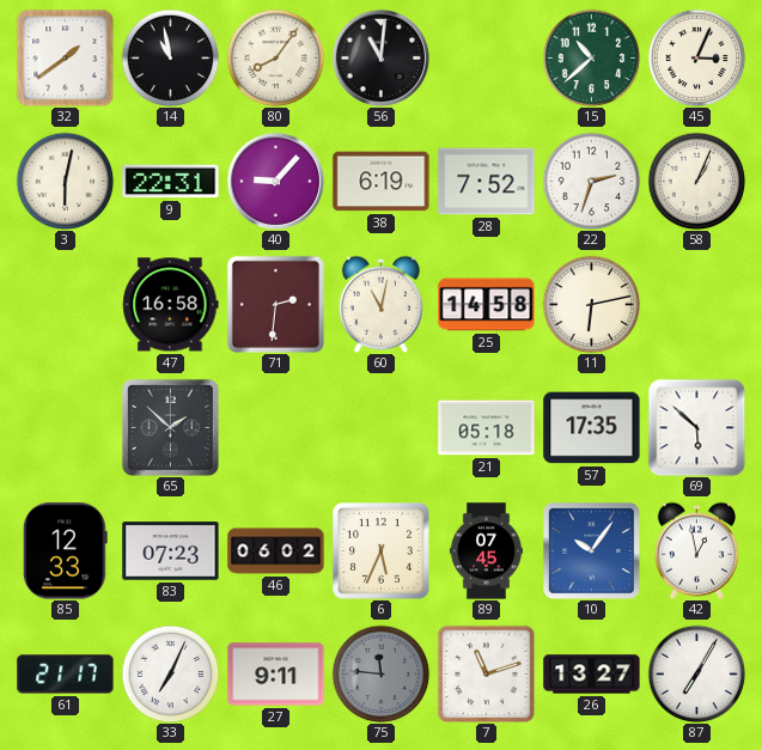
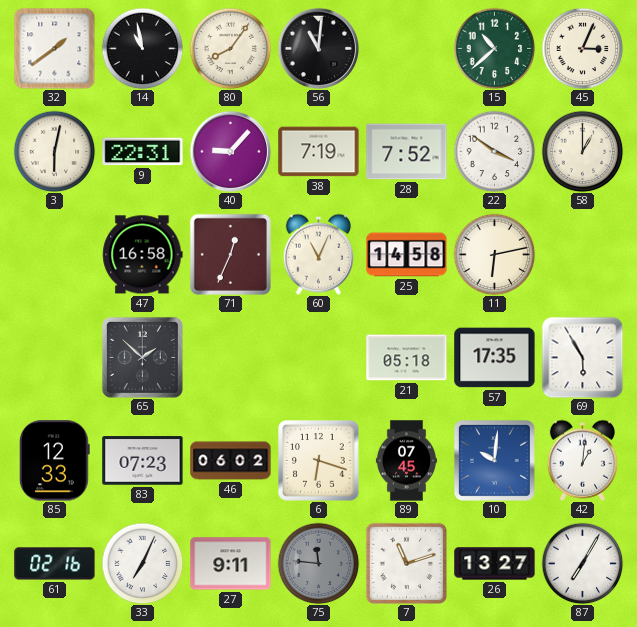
38: 6:19 -> 7:19
22: 2:33 -> 3:51
58: 1:04 -> 1:00
71: 2:31 -> 12:34
60: 11:02 -> 11:04
69: 5:52 -> 5:55
6: 5:34 -> 6:18
10: 10:06 -> 10:01
42: 12:58 -> 1:01
61: 21:17 -> 02:16
